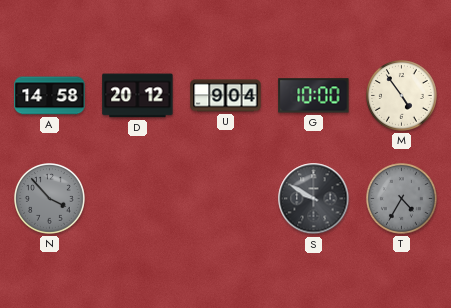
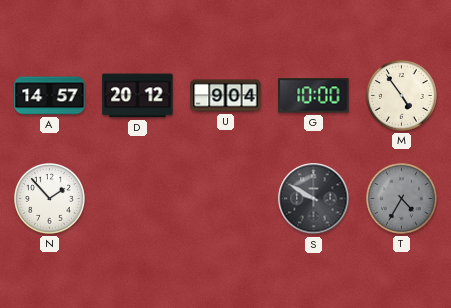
A: 14:58 -> 14:57
N: 3:53 -> 1:53
N dial: grey -> white
